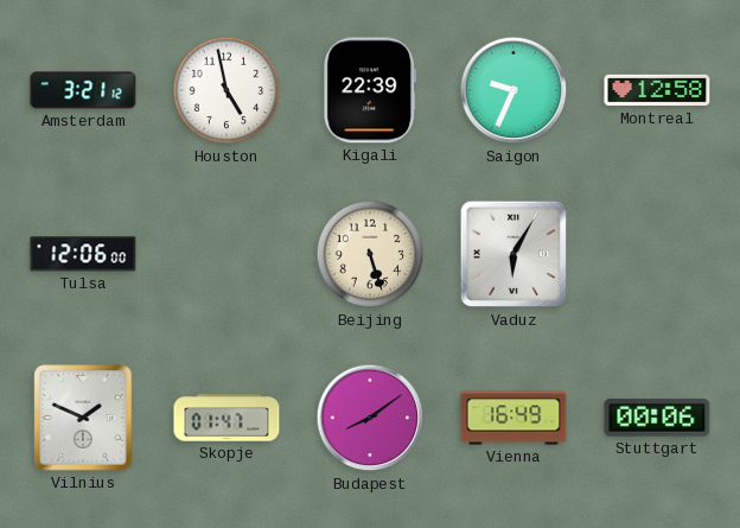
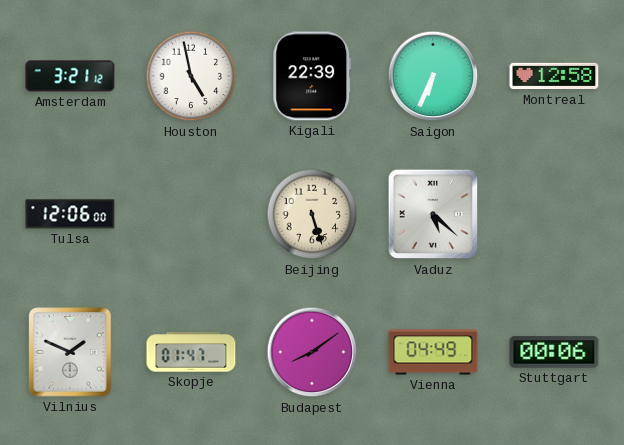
Saigon: 9:34 -> 6:34
Vaduz: 6:05 -> 5:22
Vienna: 16:49 -> 04:49
